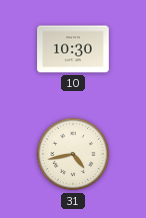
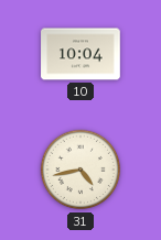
10: 10:30 -> 10:04
